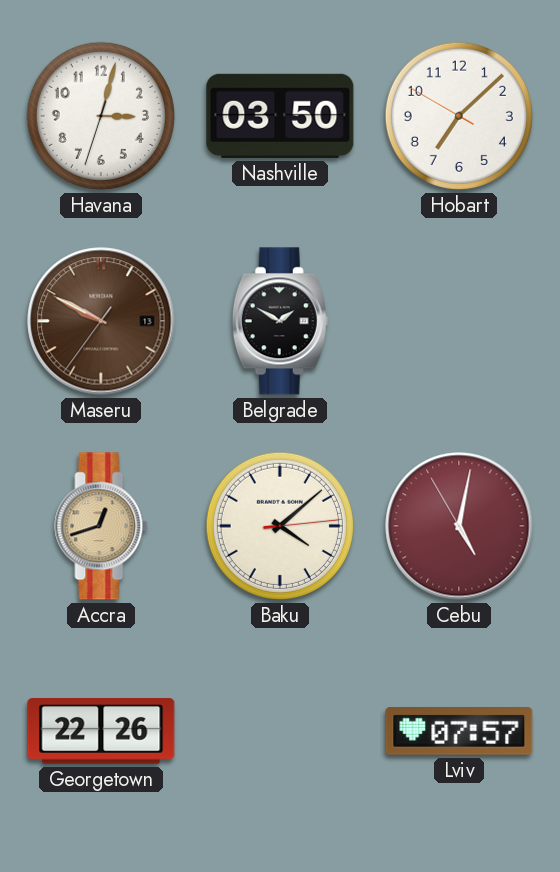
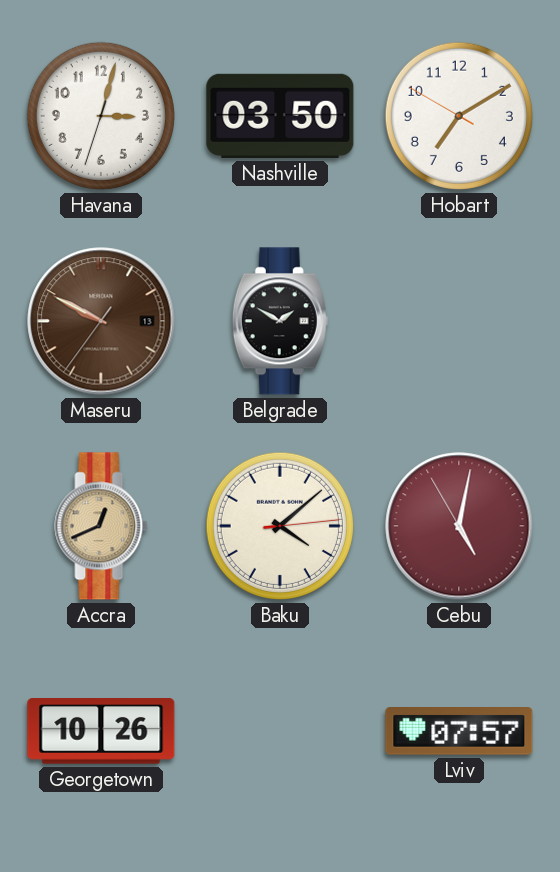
Hobart: 7:07 -> 7:09
Accra: 12:42 -> 12:41
Georgetown: 22:26 -> 10:26
